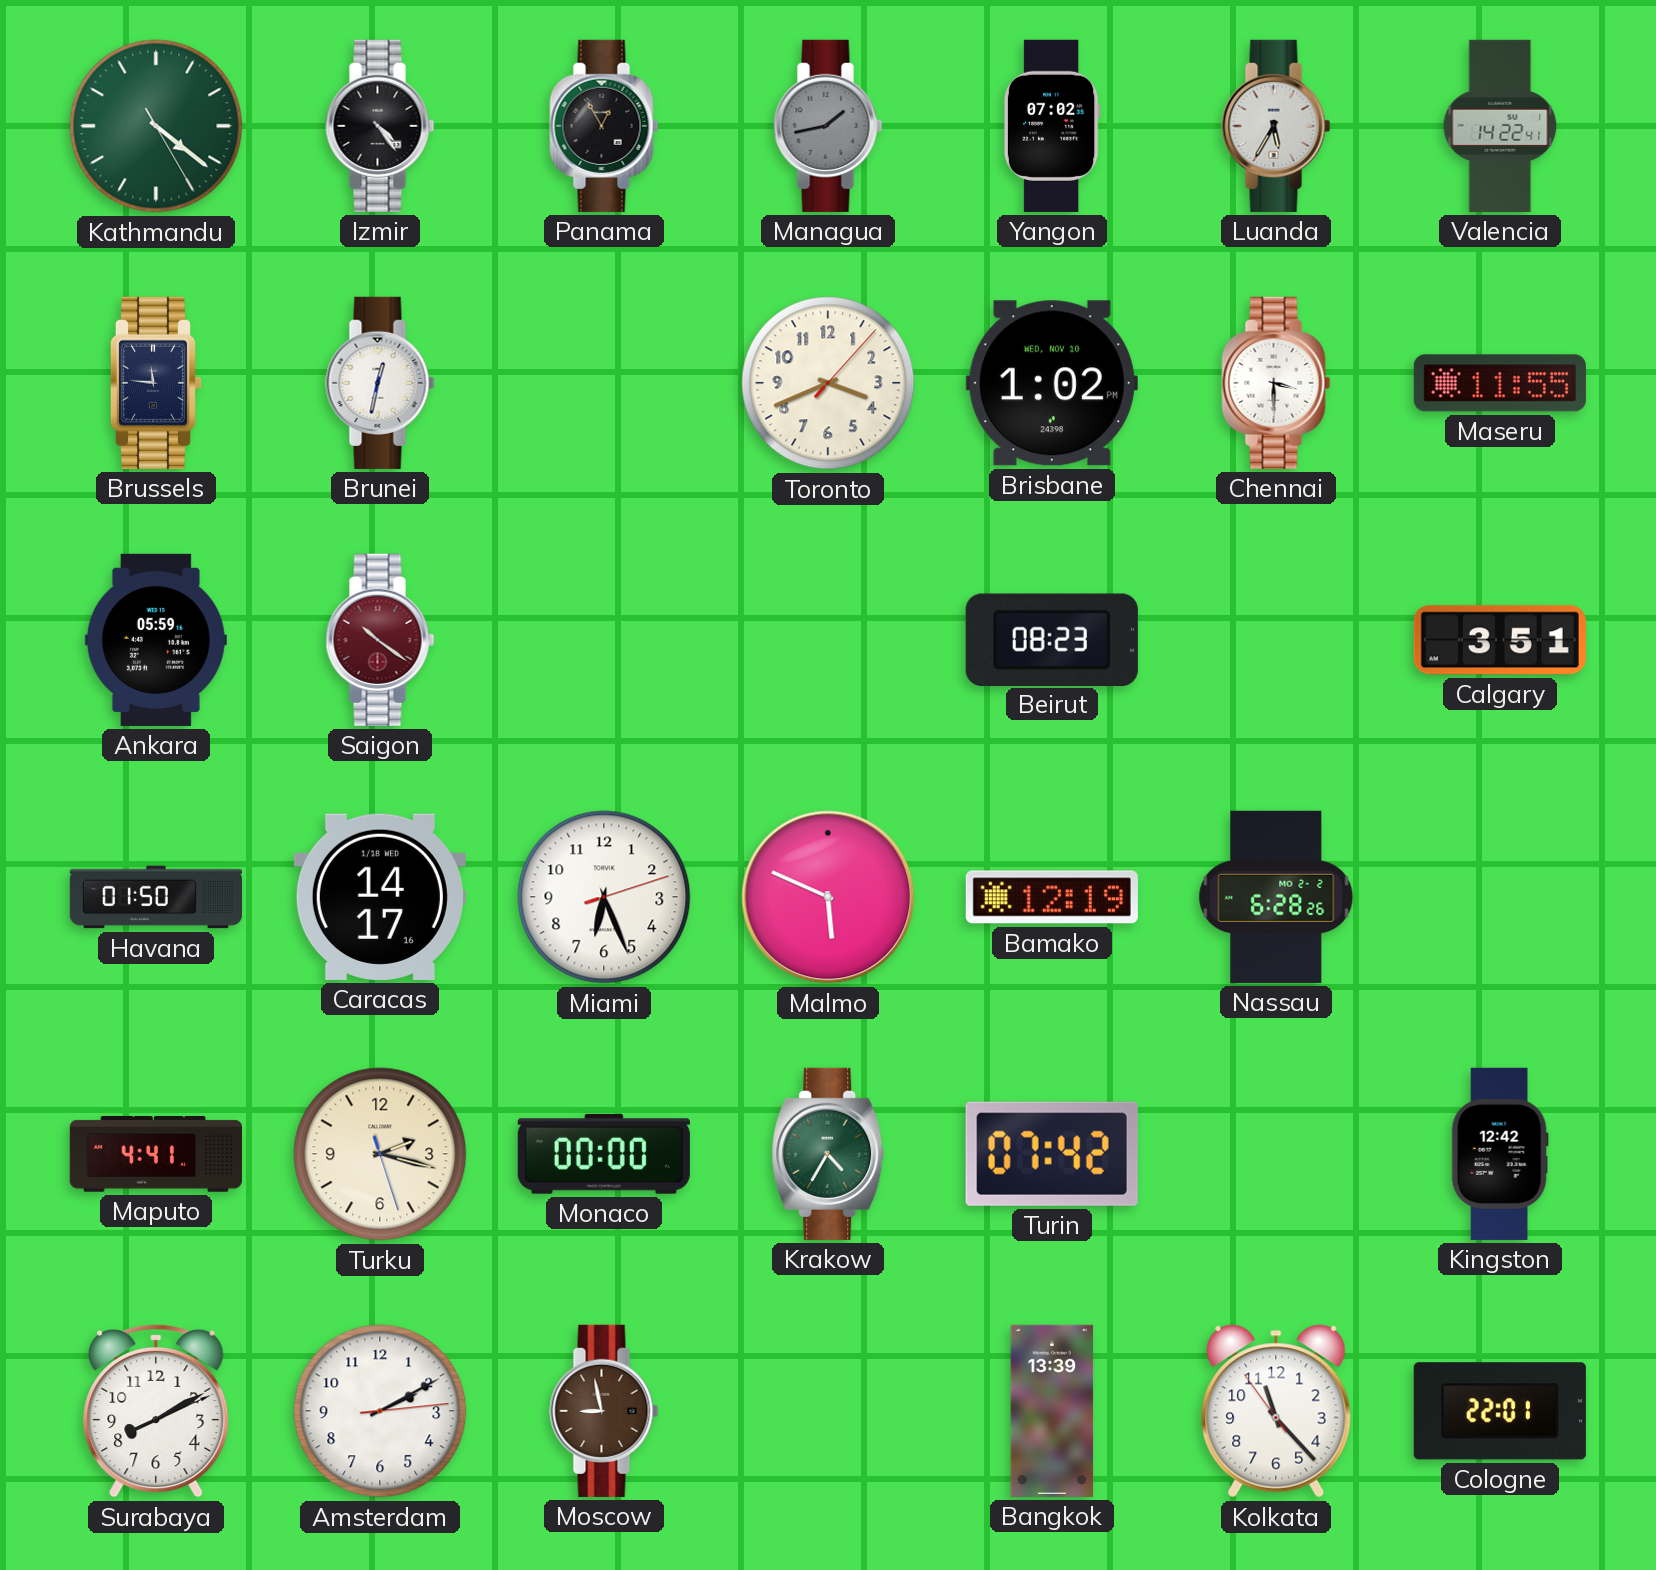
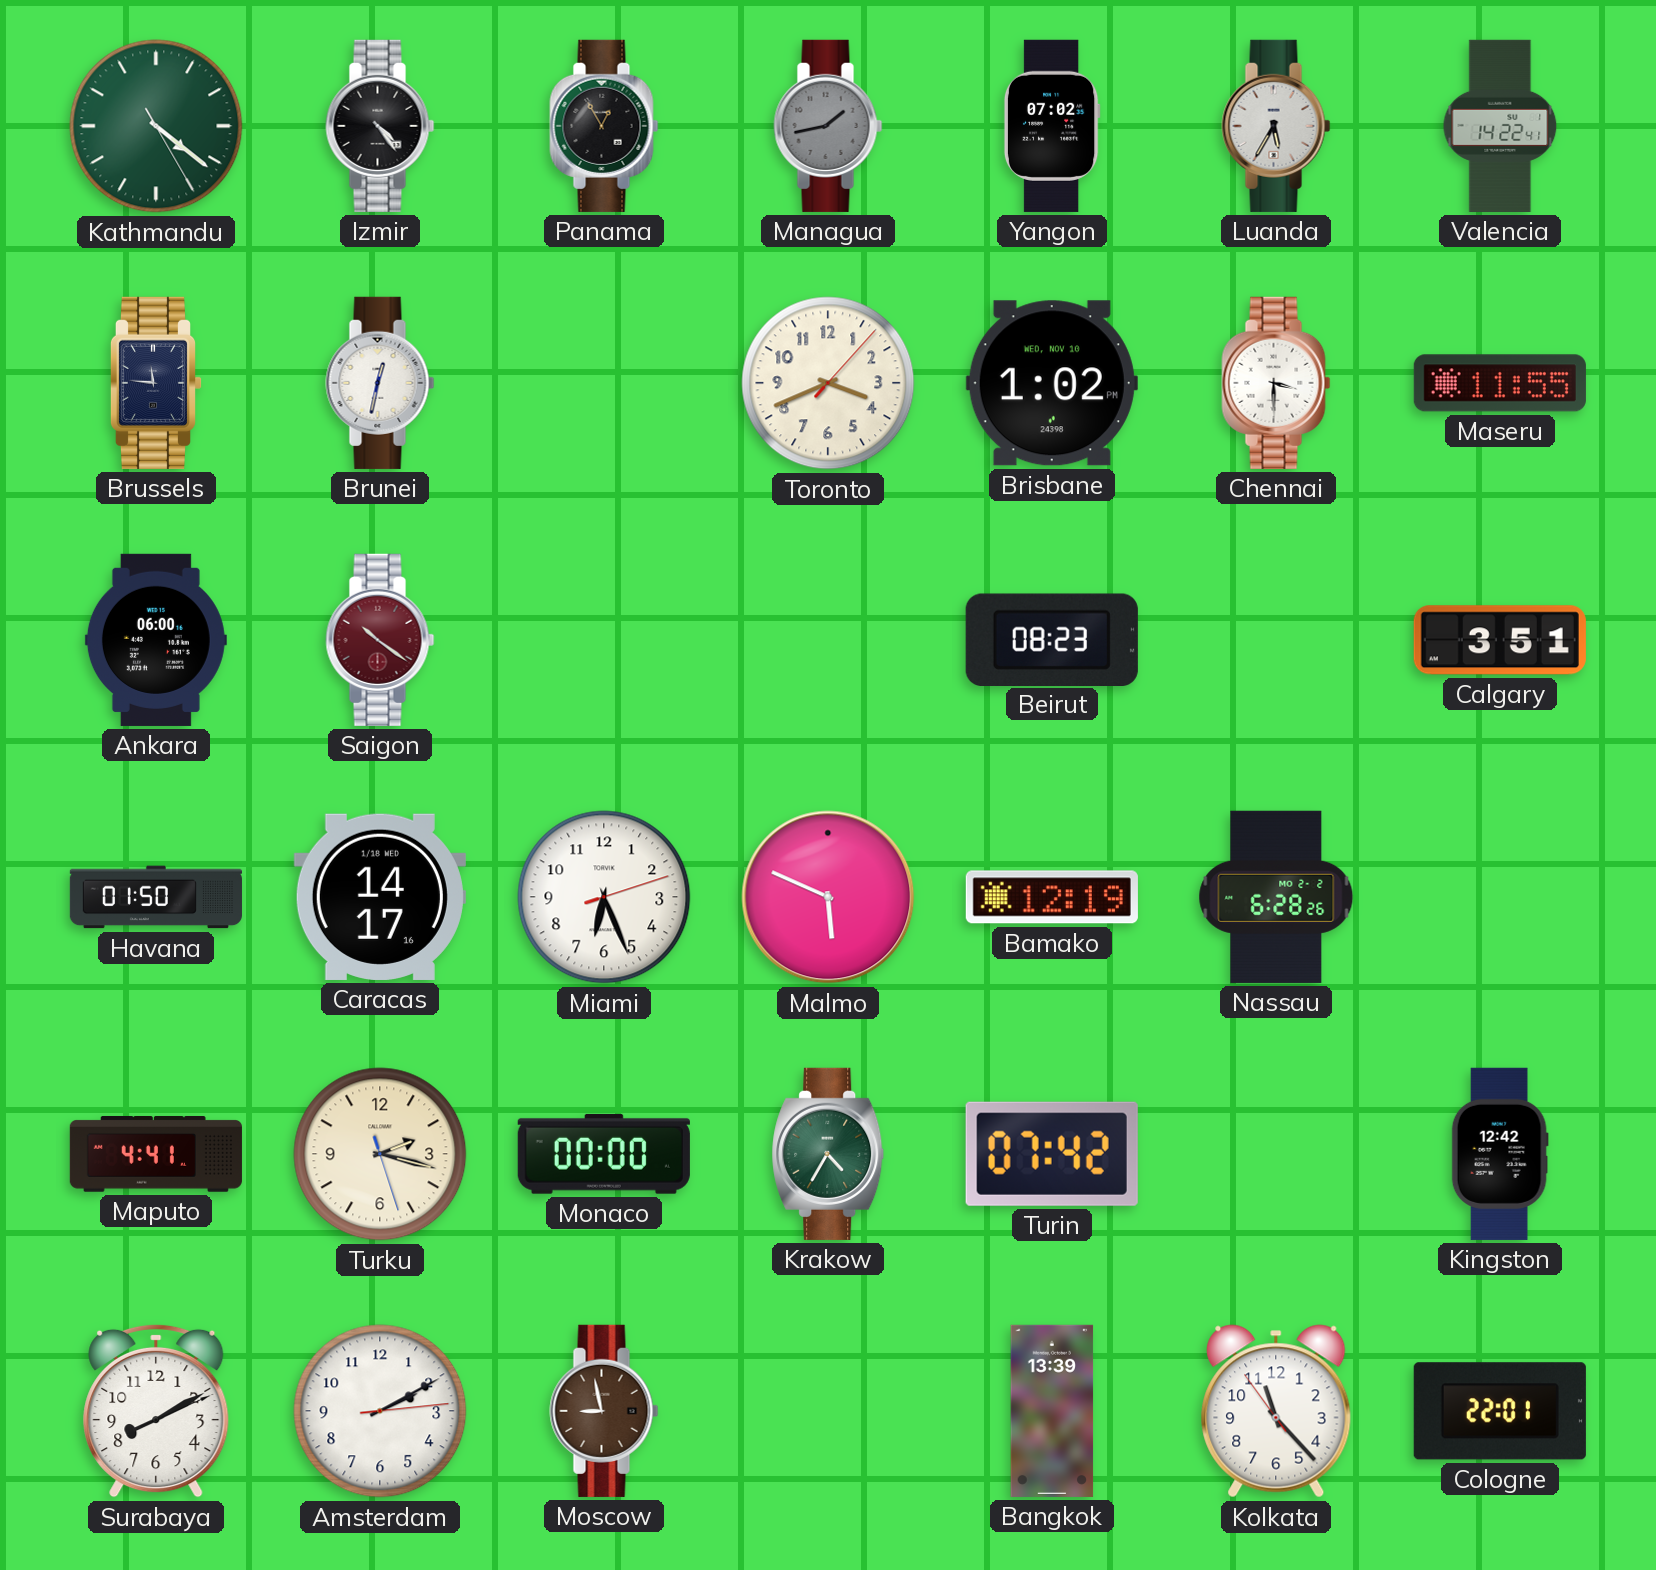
Ankara: 05:59 -> 06:00
